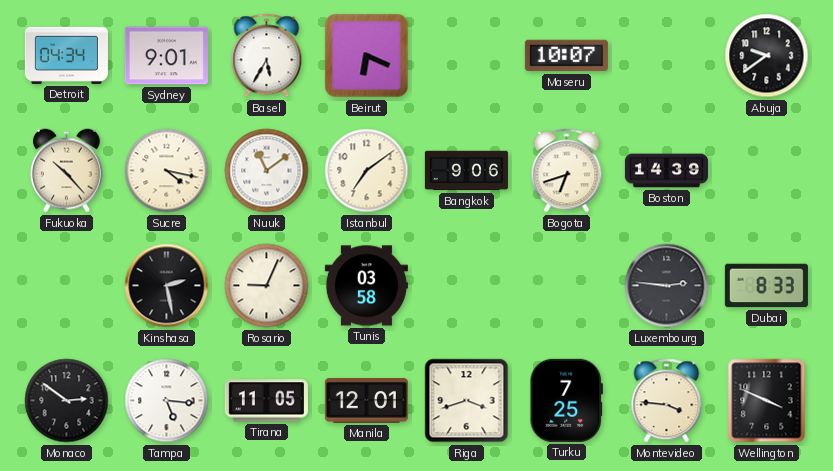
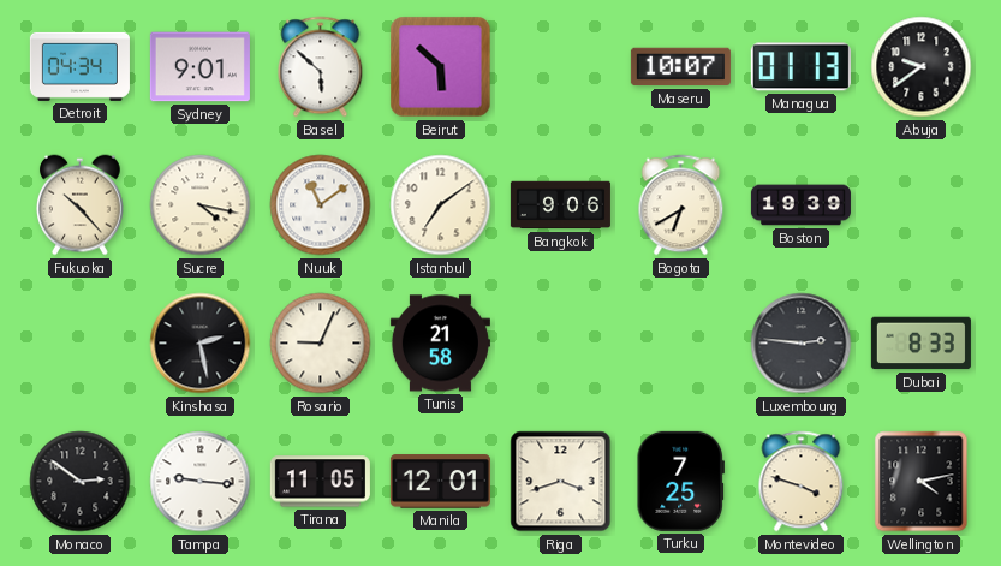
Basel: 5:35 -> 5:52
Beirut: 6:19 -> 5:52
Managua: none -> 01:13
Bogota: 6:42 -> 6:40
Boston: 14:39 -> 19:39
Tunis: 03:58 -> 21:58
Tampa: 5:16 -> 9:16
Montevideo: 3:46 -> 3:48
Wellington: 3:49 -> 4:13
